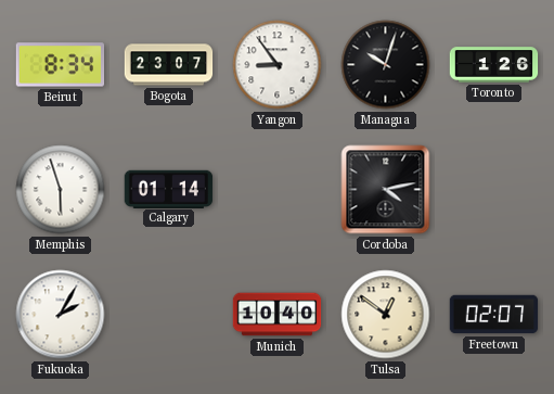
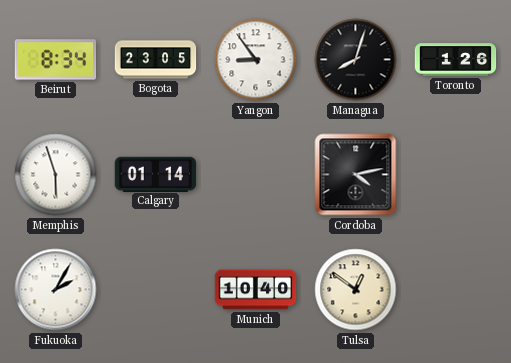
Bogota: 23:07 -> 23:05
Managua: 10:03 -> 8:03
Freetown: 02:07 -> none
